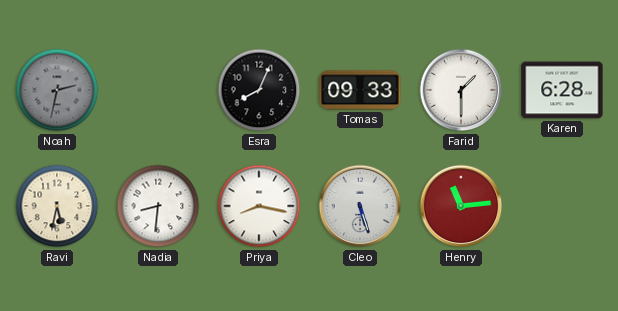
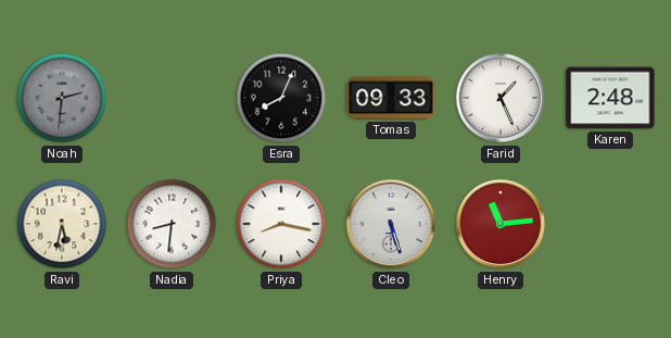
Noah: 2:32 -> 2:31
Farid: 1:30 -> 1:26
Karen: 6:28 -> 2:48
